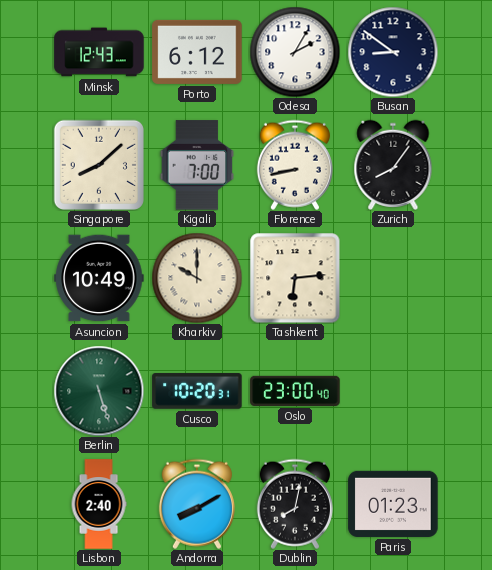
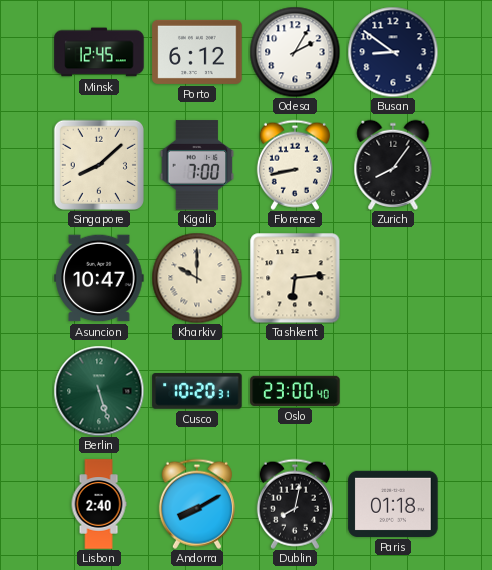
Minsk: 12:43 -> 12:45
Asuncion: 10:49 -> 10:47
Paris: 01:23 -> 01:18
